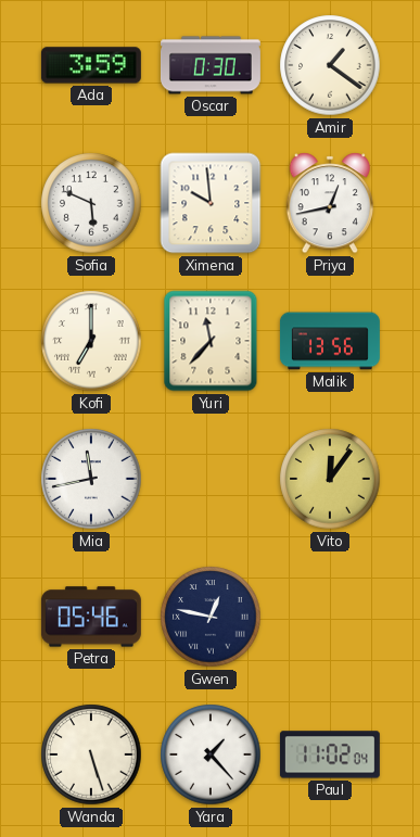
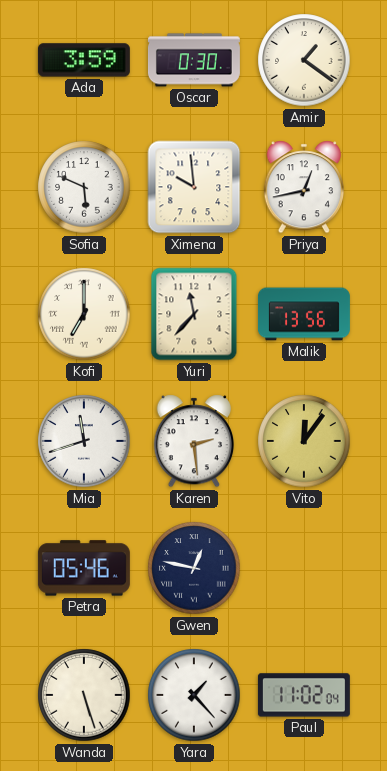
Mia: 11:43 -> 11:42
Karen: none -> 2:29
